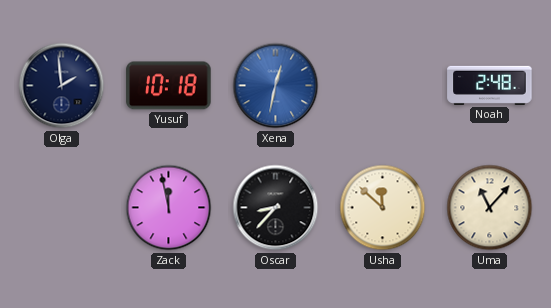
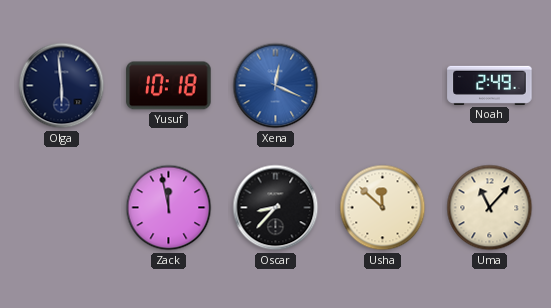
Olga: 1:59 -> 5:59
Xena: 12:32 -> 12:19
Noah: 2:48 -> 2:49
